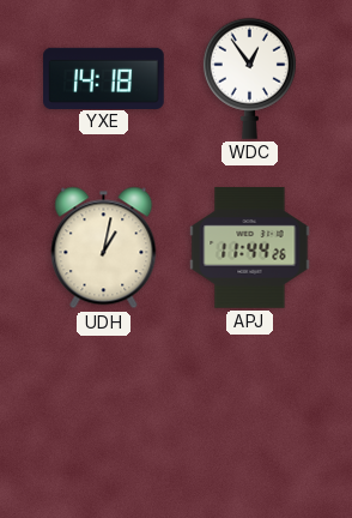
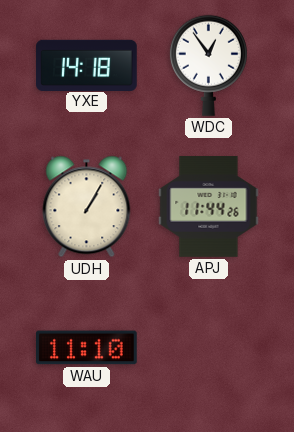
UDH: 1:02 -> 1:05
WAU: none -> 11:10
